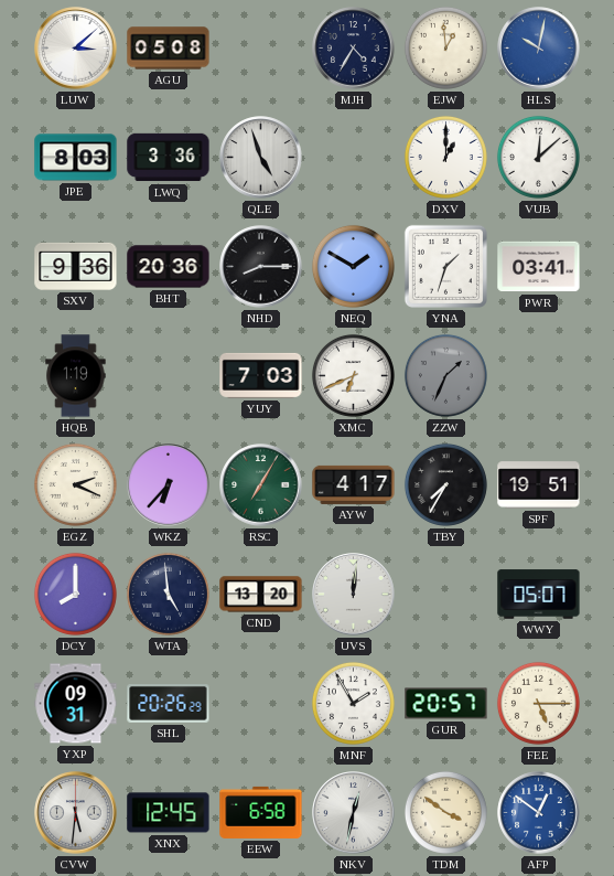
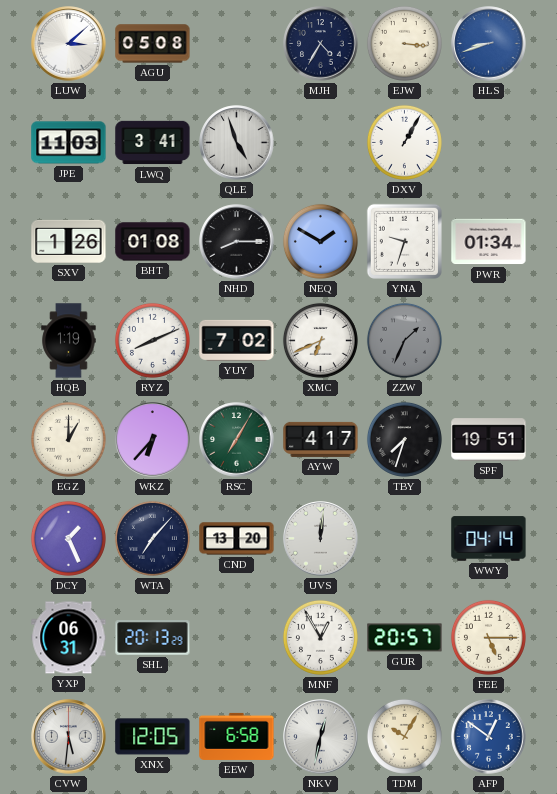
EJW: 12:59 -> 3:16
HLS: 10:02 -> 8:42
JPE: 8:03 -> 11:03
LWQ: 3:36 -> 3:41
DXV: 1:00 -> 1:05
VUB: 12:08 -> none
SXV: 9:36 -> 1:26
BHT: 20:36 -> 01:08
YNA: 1:33 -> 9:33
PWR: 03:41 -> 01:34
RYZ: none -> 8:11
YUY: 7:03 -> 7:02
EGZ: 2:19 -> 1:00
TBY: 7:35 -> 7:33
DCY: 8:00 -> 1:26
WTA: 4:59 -> 7:07
WWY: 05:07 -> 04:14
YXP: 09:31 -> 06:31
SHL: 20:26 -> 20:13
MNF: 1:55 -> 12:55
XNX: 12:45 -> 12:05
TDM: 3:51 -> 10:05
